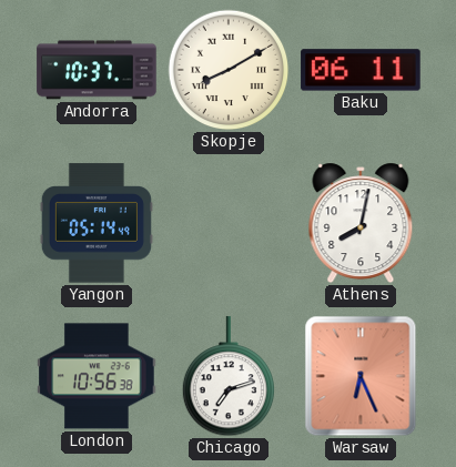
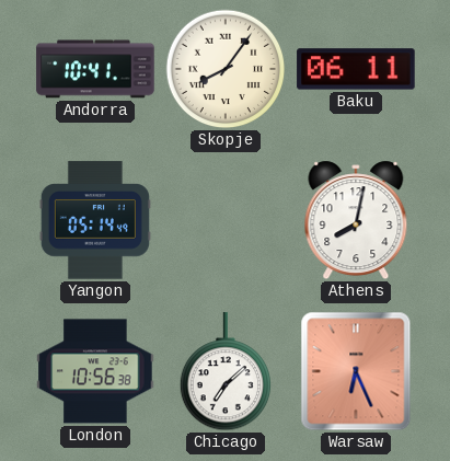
Andorra: 10:37 -> 10:41
Skopje: 8:10 -> 8:06
Chicago: 7:12 -> 7:08
